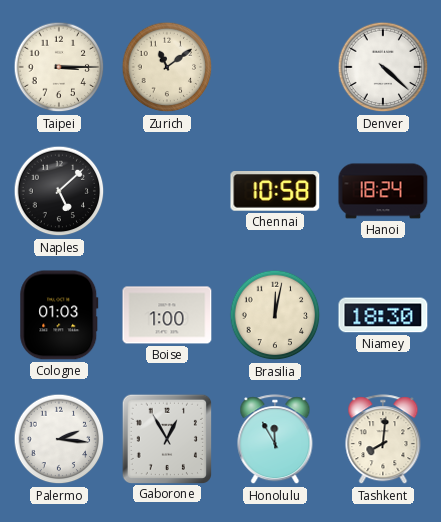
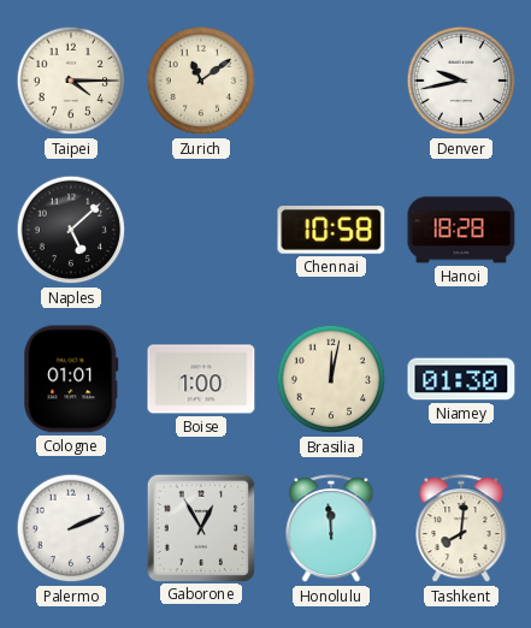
Taipei: 3:15 -> 4:15
Denver: 4:22 -> 9:43
Hanoi: 18:24 -> 18:28
Cologne: 01:03 -> 01:01
Niamey: 18:30 -> 01:30
Palermo: 2:16 -> 2:11
Honolulu: 11:55 -> 11:59
